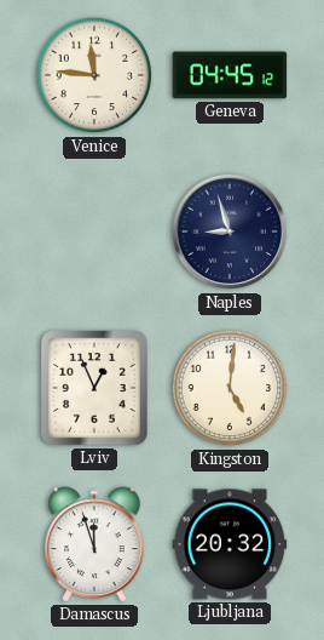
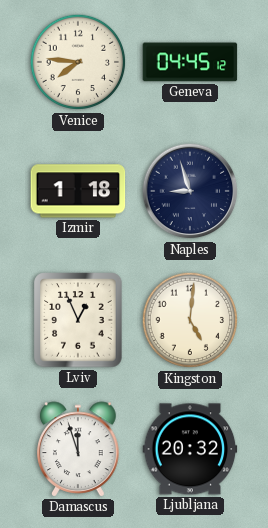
Venice: 11:46 -> 7:46
Izmir: none -> 1:18
